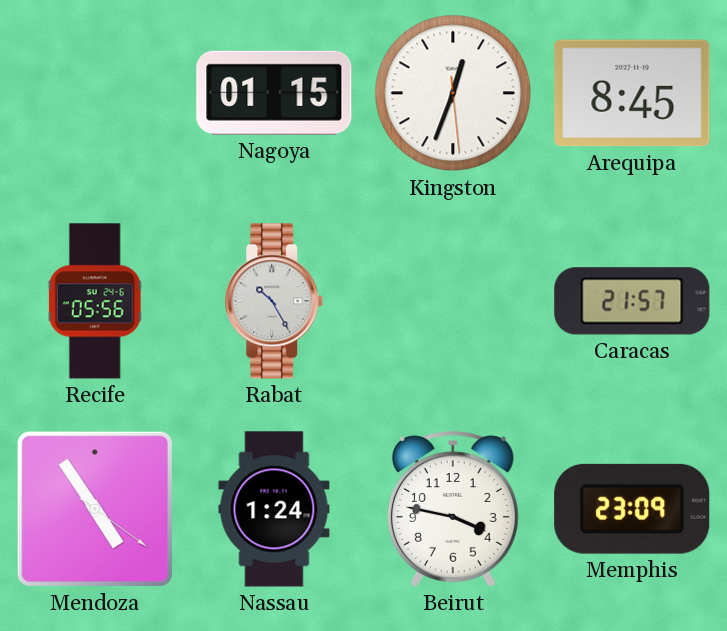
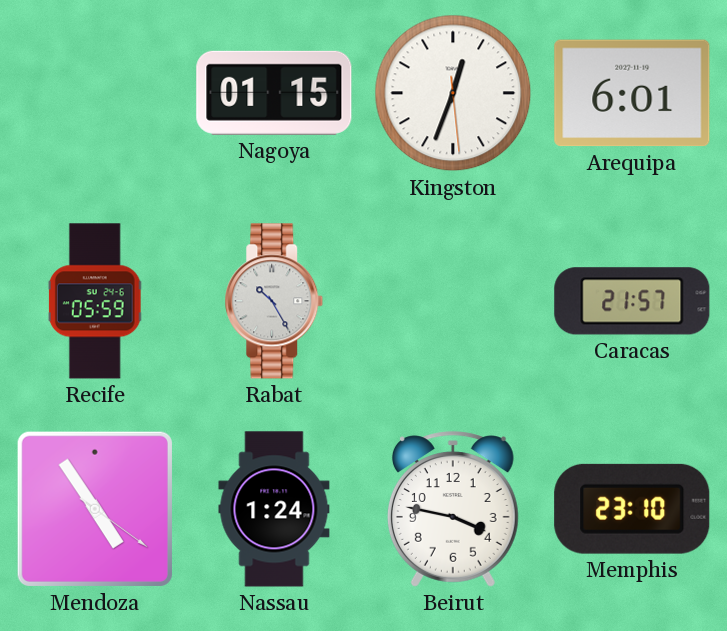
Arequipa: 8:45 -> 6:01
Recife: 05:56 -> 05:59
Memphis: 23:09 -> 23:10
